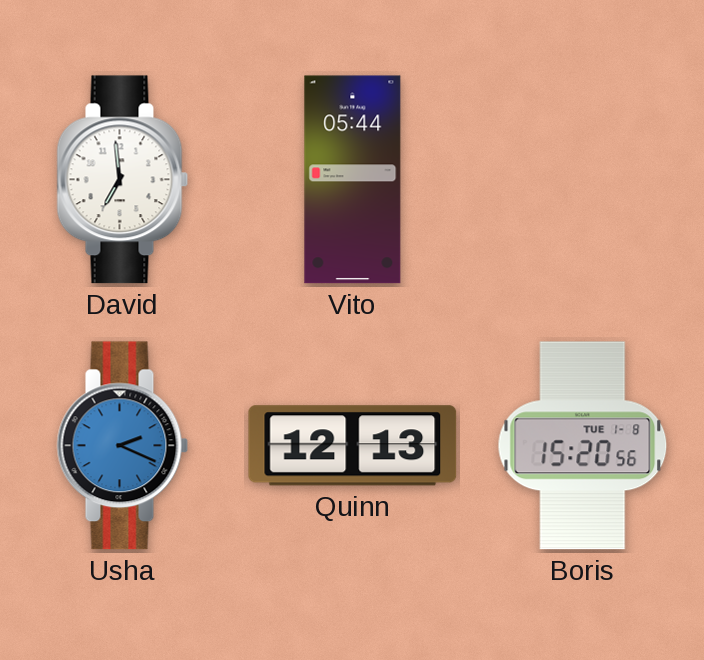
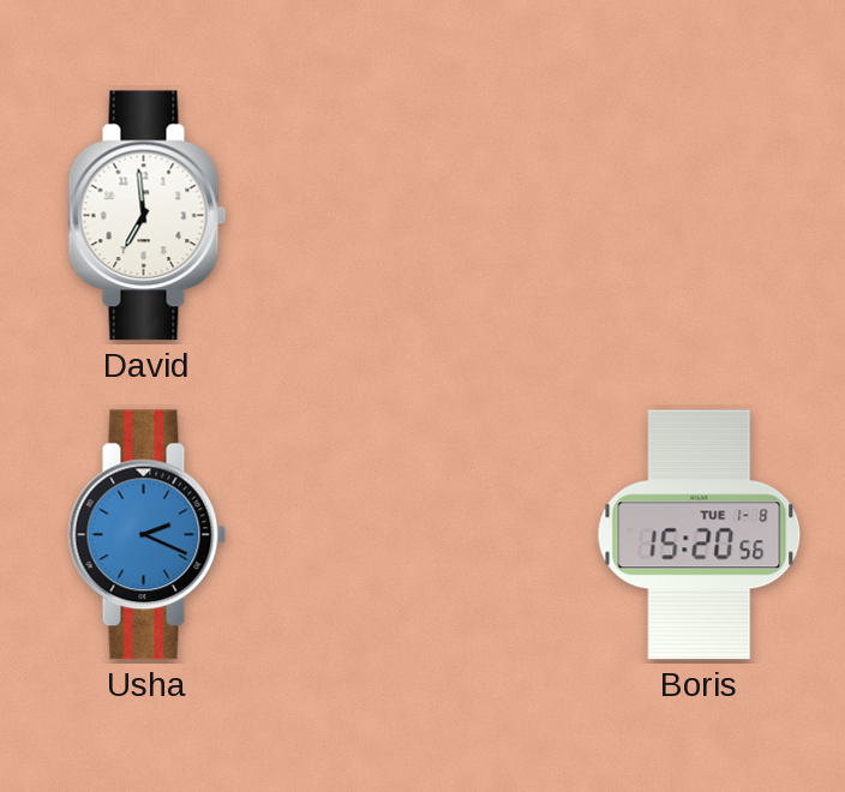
Vito: 05:44 -> none
Quinn: 12:13 -> none
